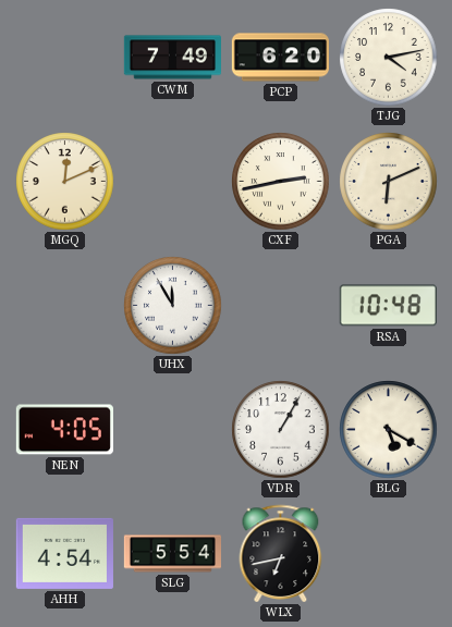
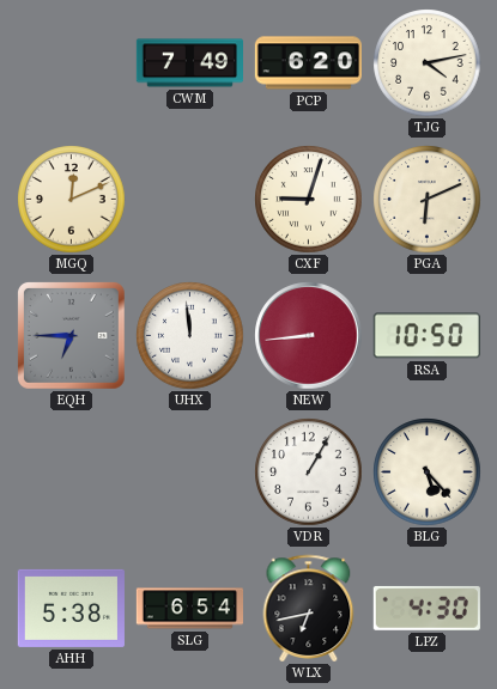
CXF: 2:43 -> 9:03
EQH: none -> 6:45
UHX: 11:55 -> 11:59
NEW: none -> 8:44
RSA: 10:48 -> 10:50
NEN: 4:05 -> none
BLG: 5:20 -> 5:23
AHH: 4:54 -> 5:38
SLG: 5:54 -> 6:54
LPZ: none -> 4:30
